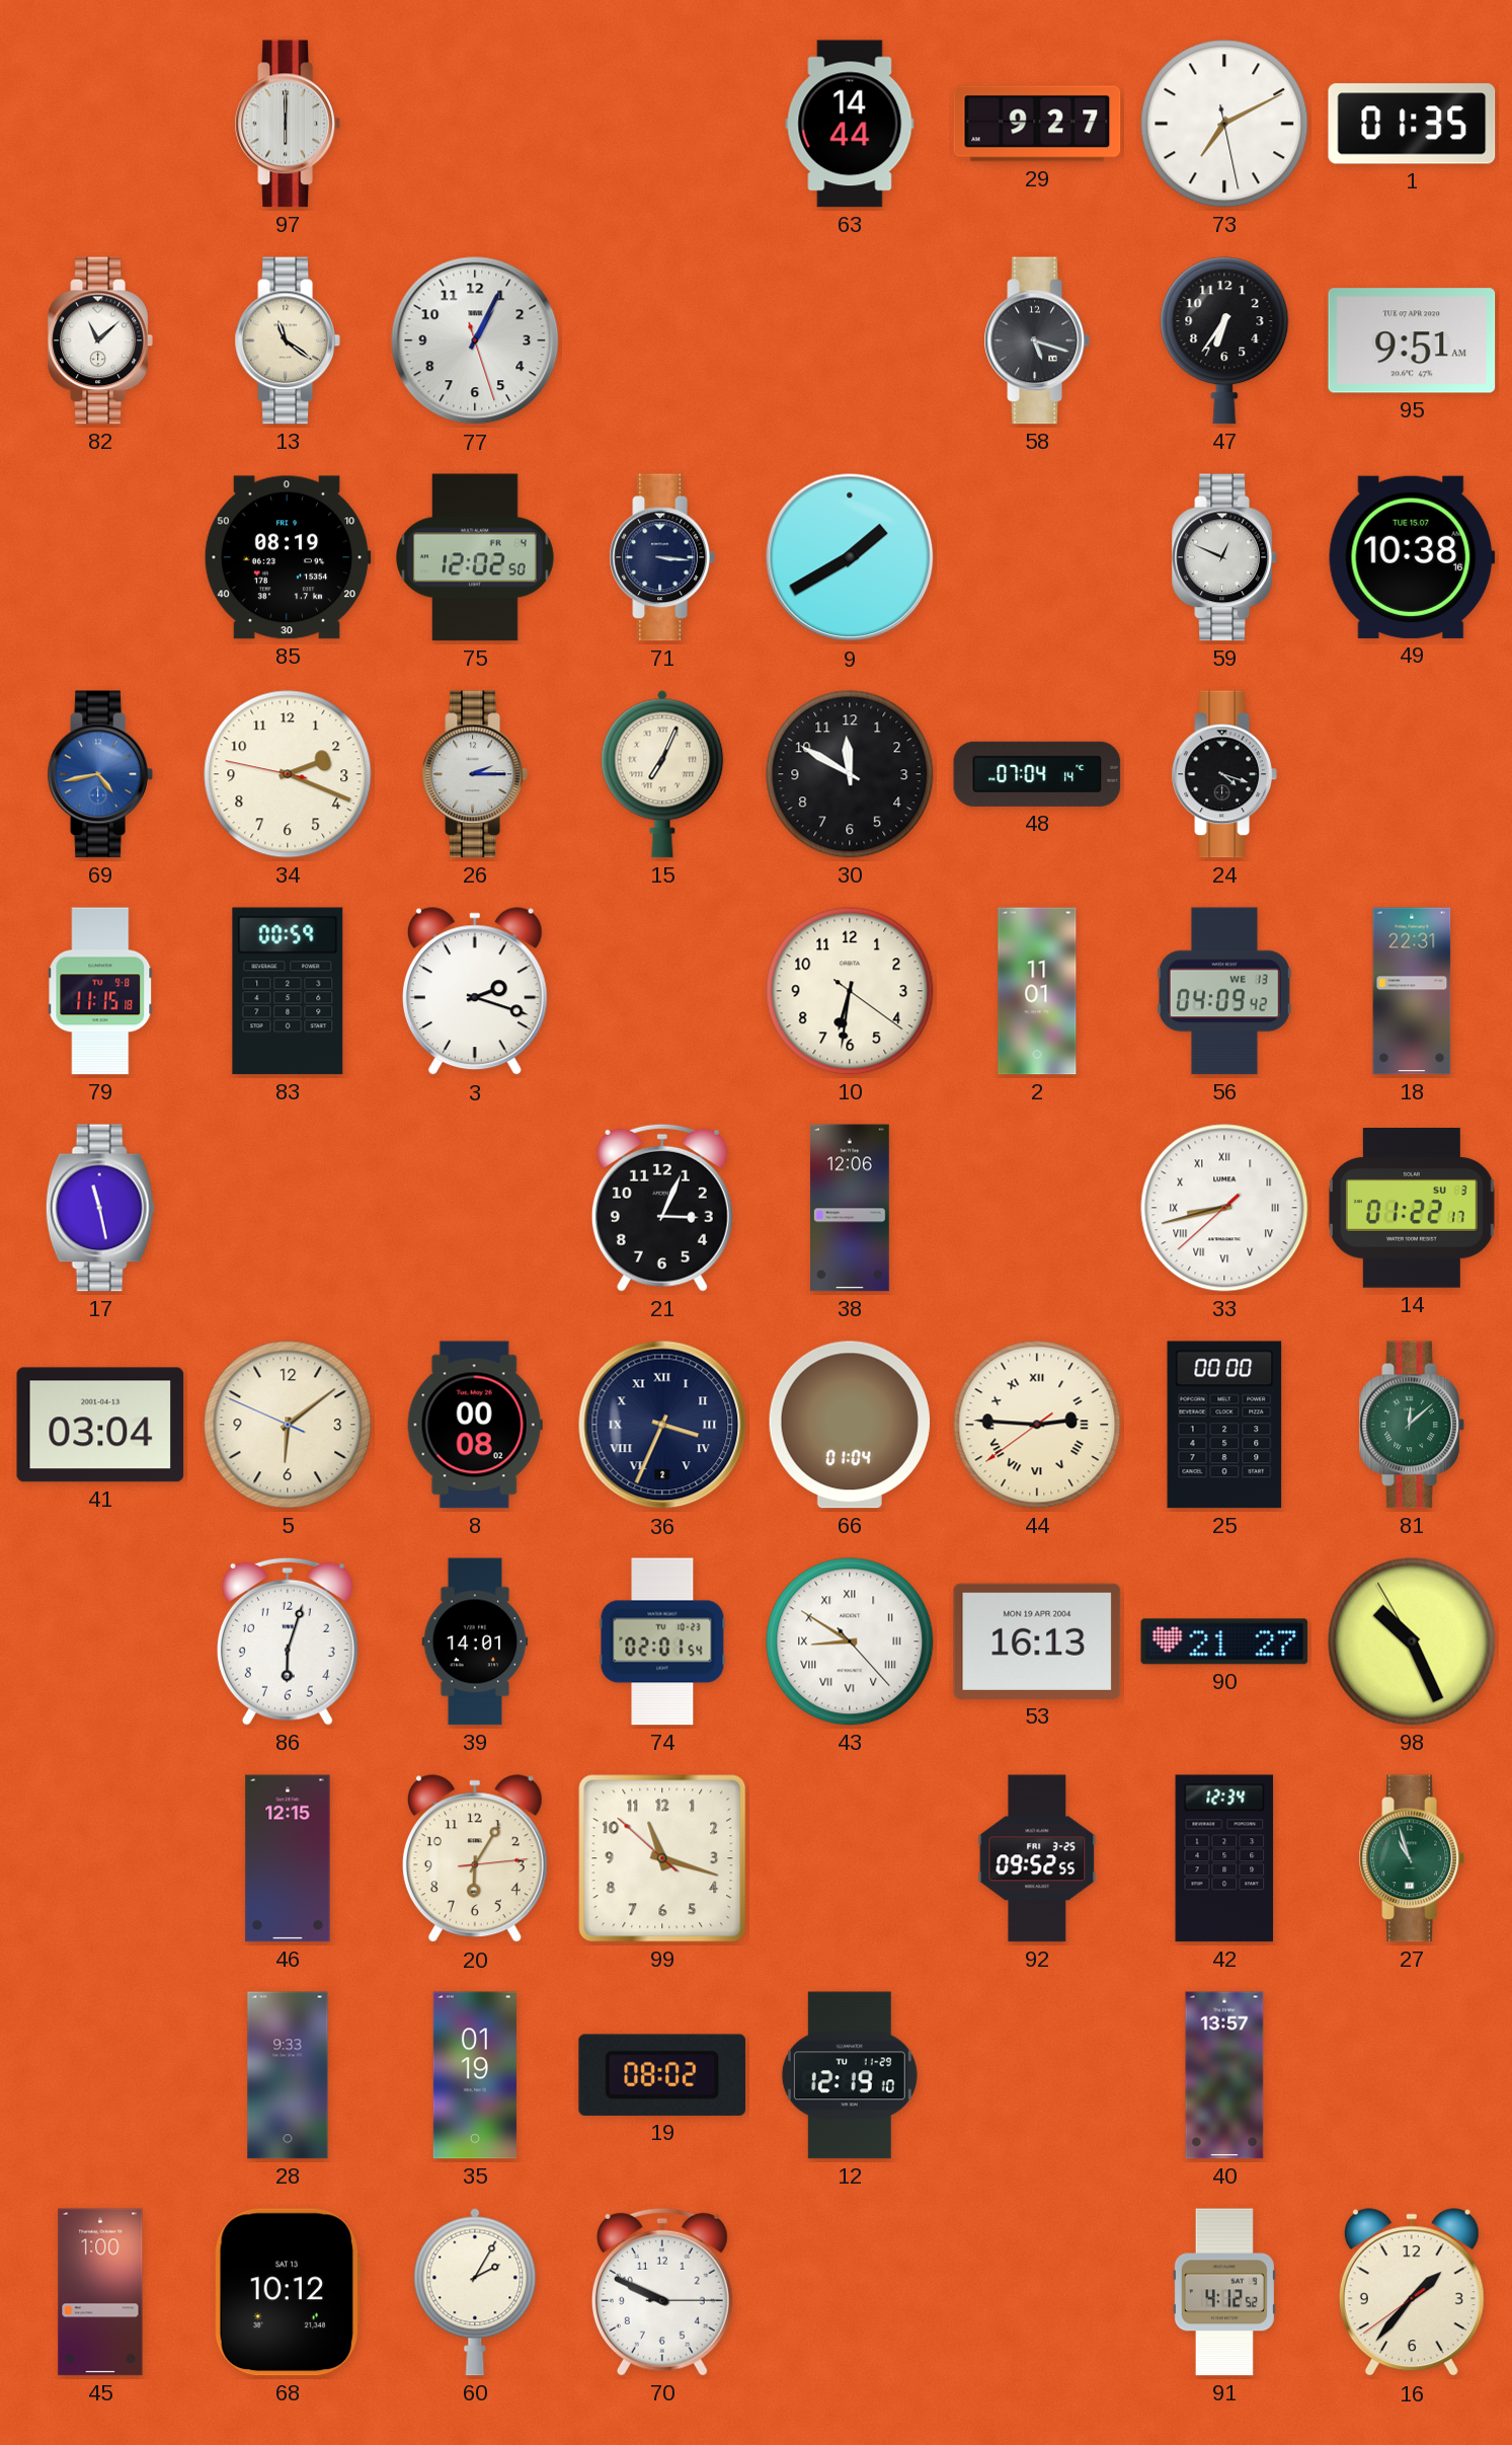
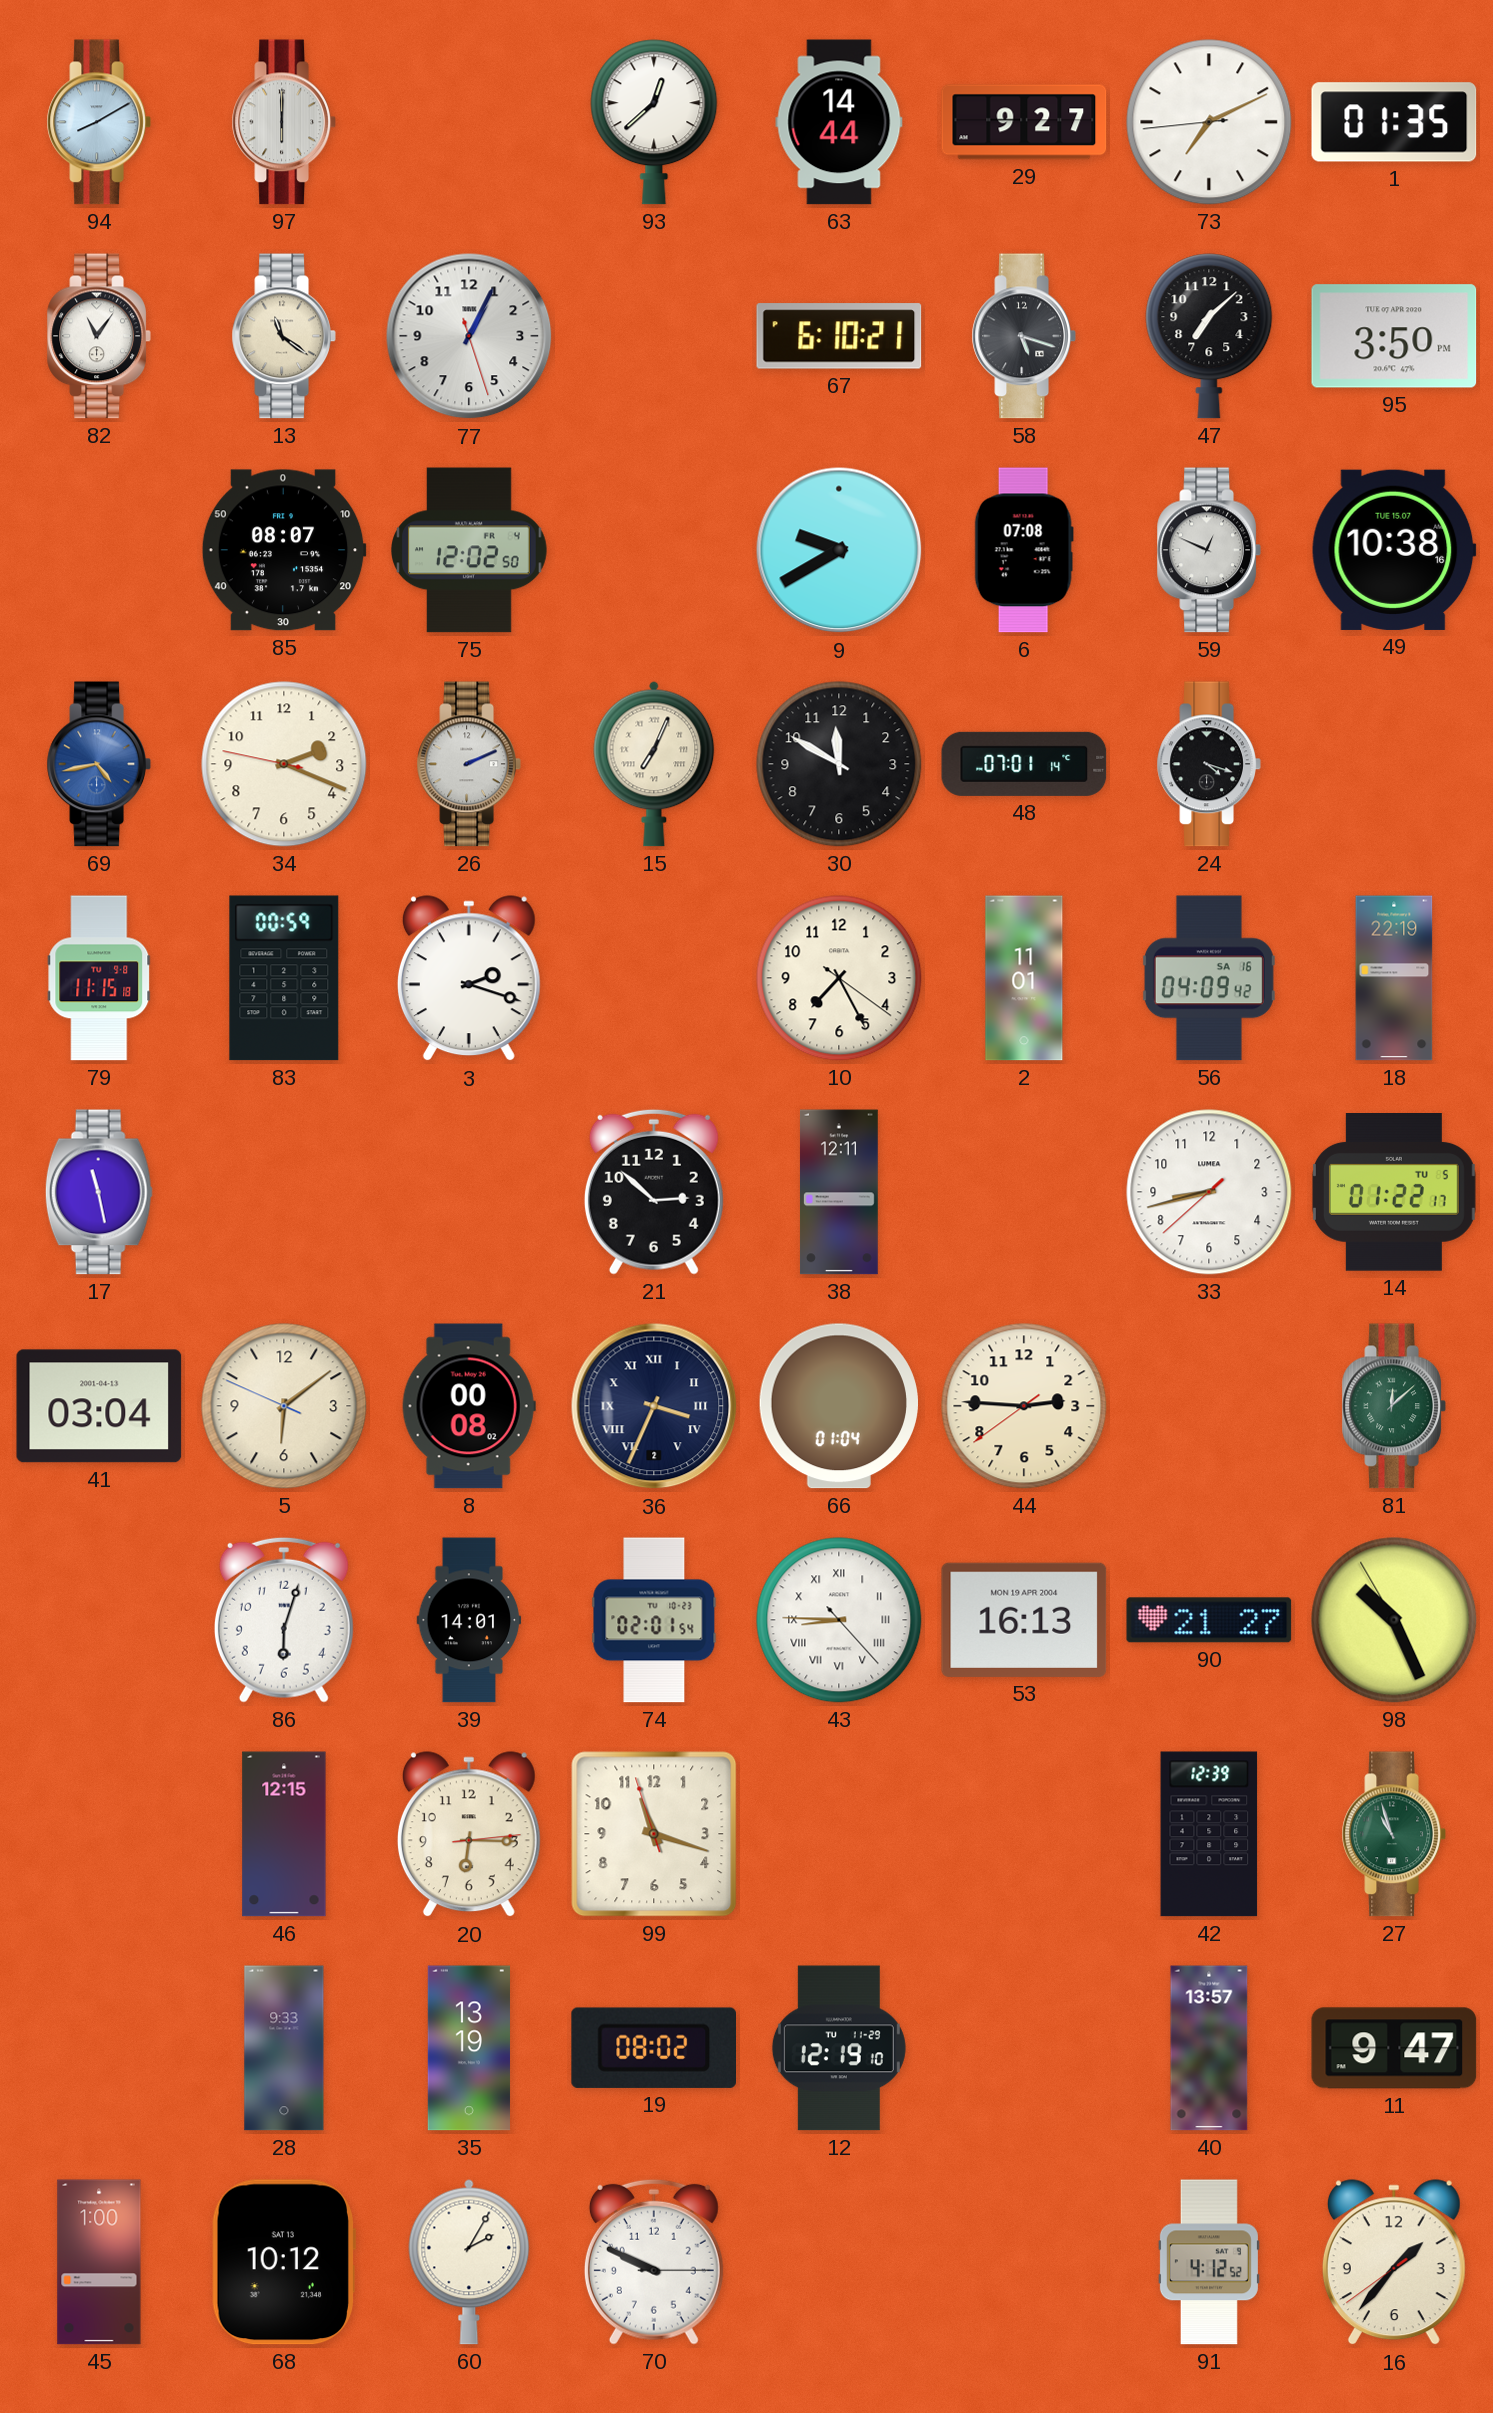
94: none -> 8:10
93: none -> 12:38
73: 7:10:28 -> 7:10:44
82: 11:08 -> 11:06
67: none -> 6:10
47: 6:36 -> 7:08
95: 9:51 -> 3:50
85: 08:19 -> 08:07
71: 3:16 -> none
9: 1:40 -> 9:40
6: none -> 07:08
26: 2:15 -> 2:11
48: 07:04 -> 07:01
10: 6:31 -> 7:25
56 date: WE 13 -> SA 16
18: 22:31 -> 22:19
21: 3:04 -> 2:52
38: 12:06 -> 12:11
33 numerals: Roman -> Arabic
14 date: SU 3 -> TU 5
44 numerals: Roman -> Arabic
25: 00:00 -> none
43: 8:50 -> 8:45
20: 6:05 -> 6:15
99: 11:17:52 -> 11:17:57
92: 09:52 -> none
42: 12:34 -> 12:39
35: 01:19 -> 13:19
11: none -> 9:47
